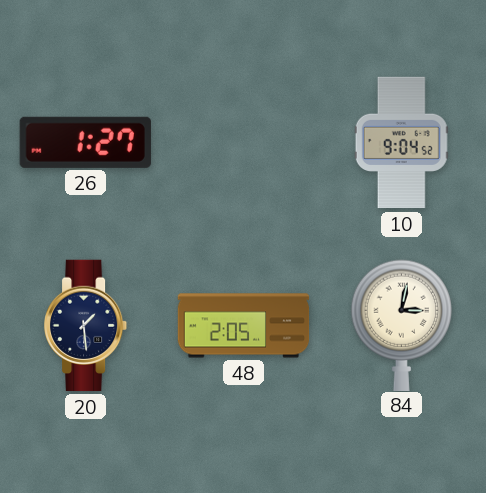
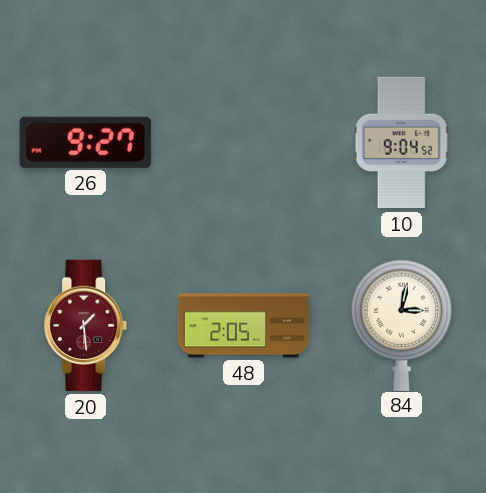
26: 1:27 -> 9:27
20 dial: navy -> burgundy
